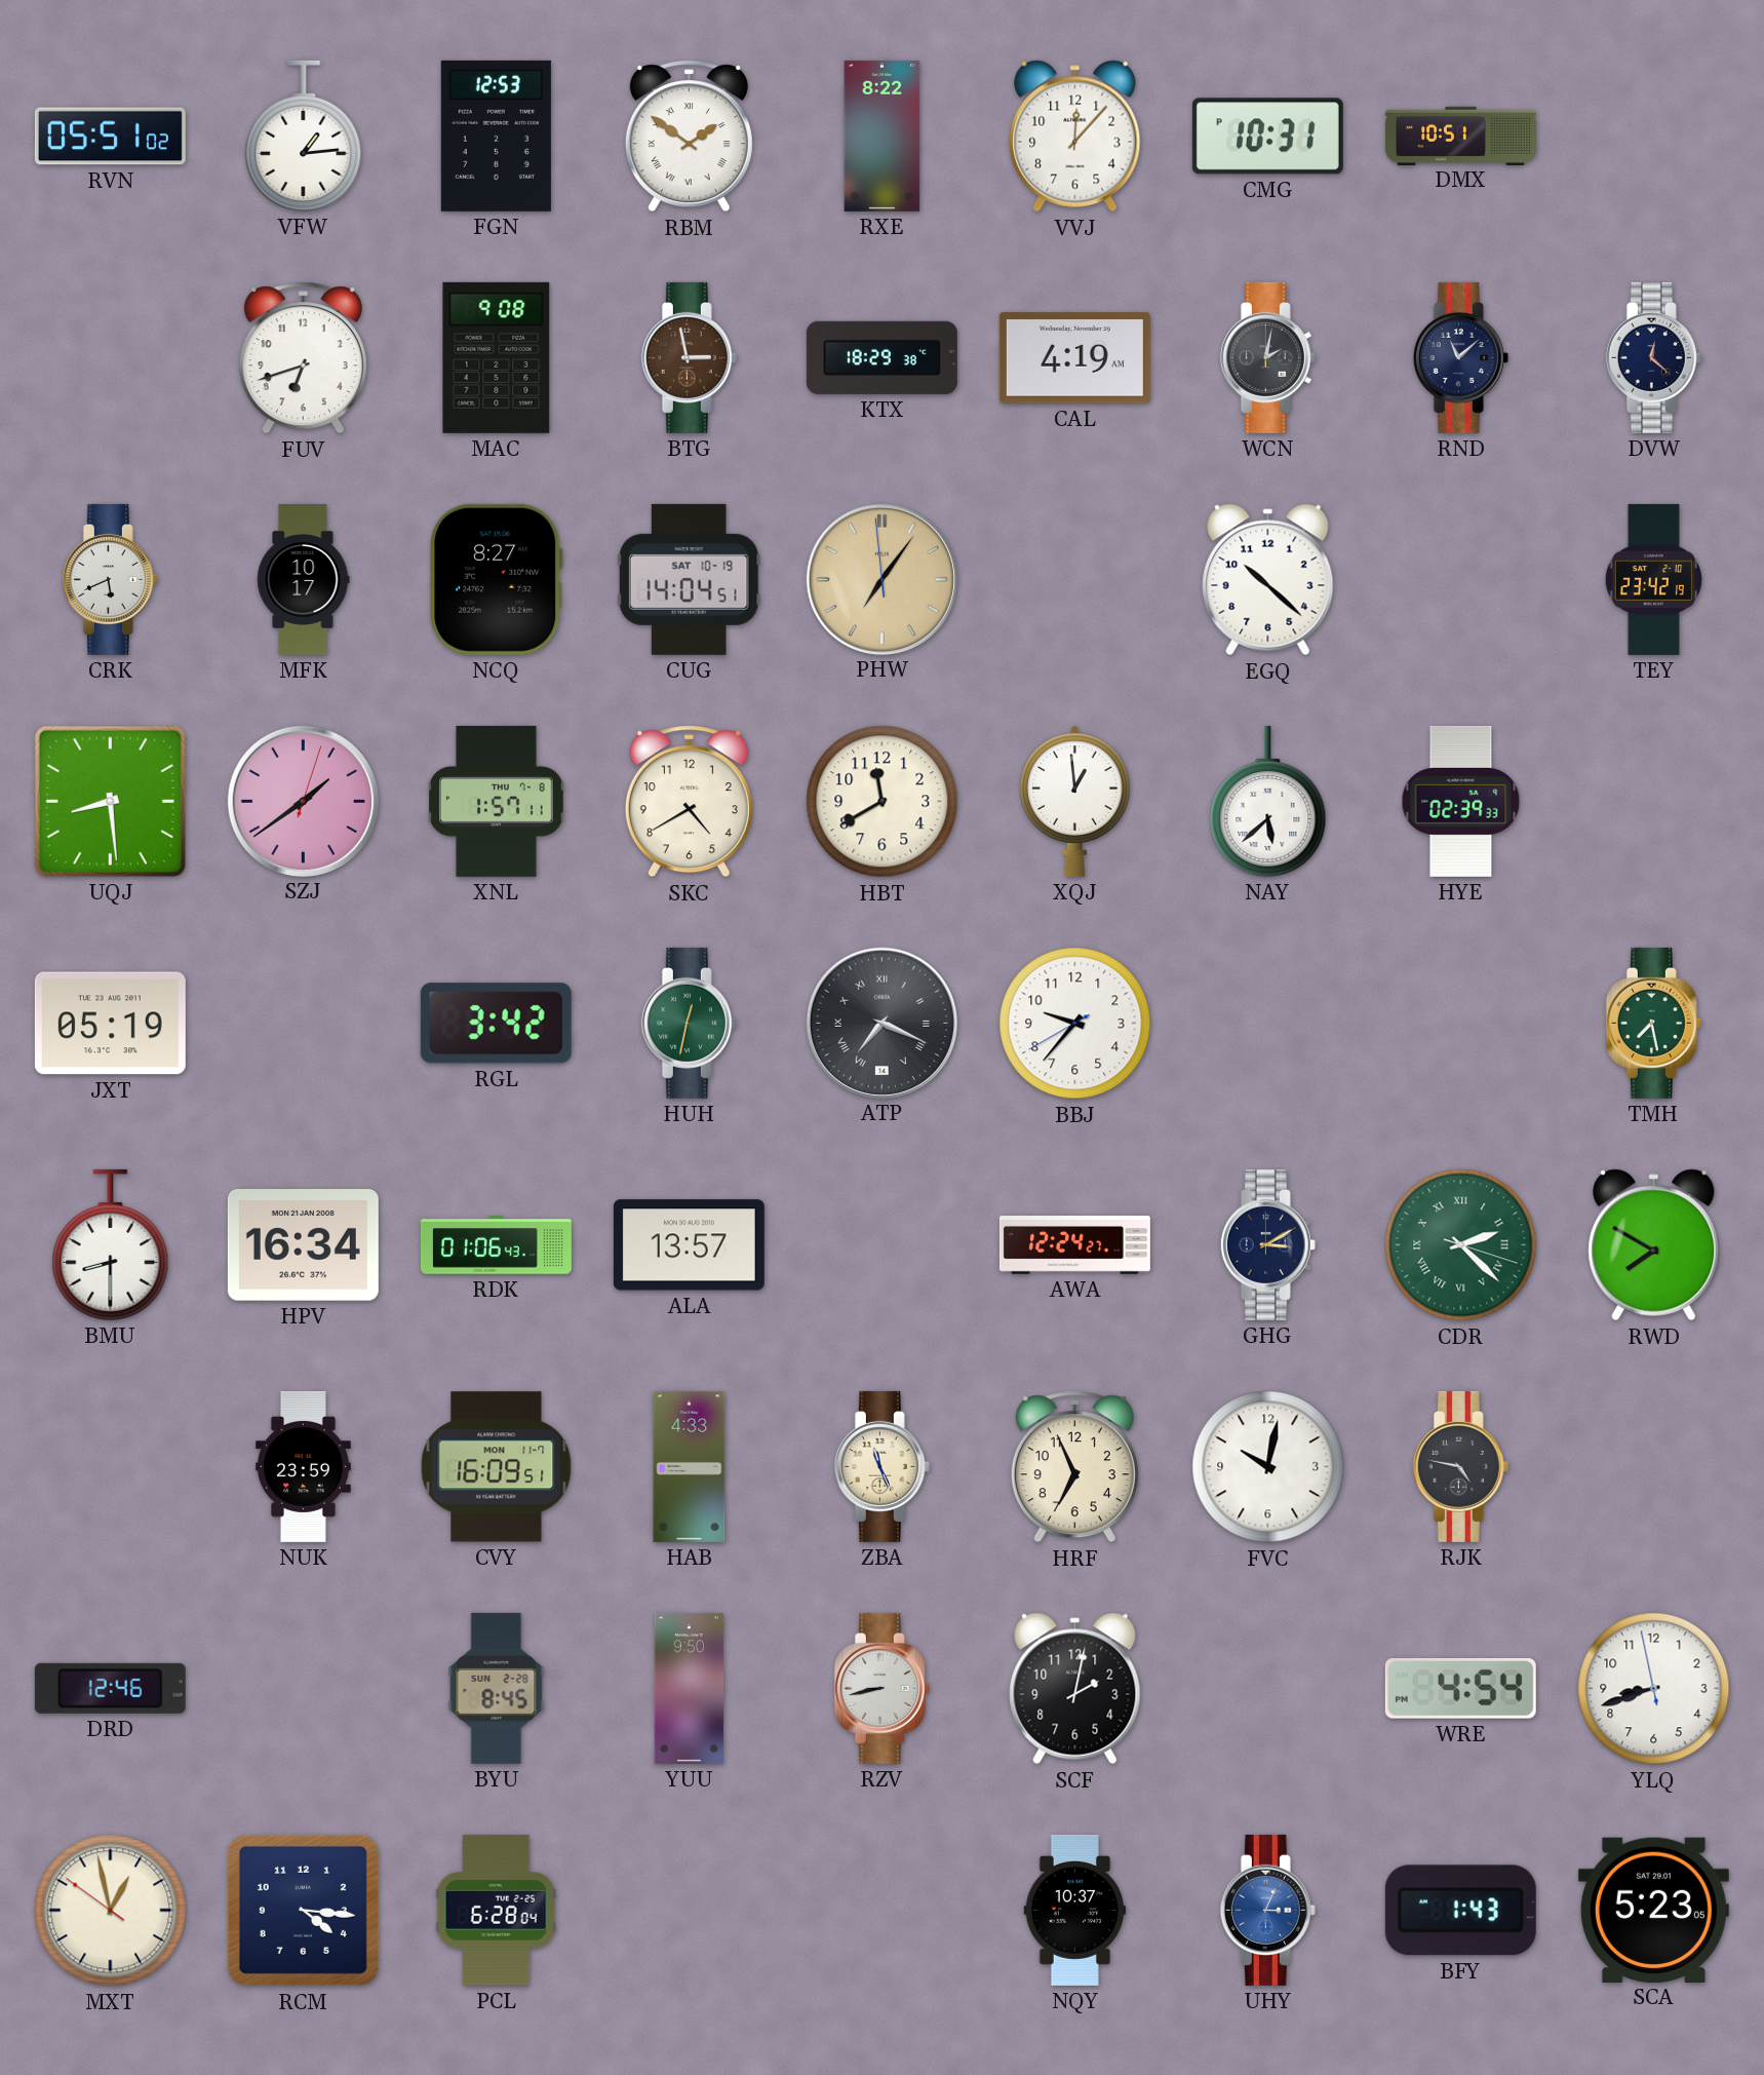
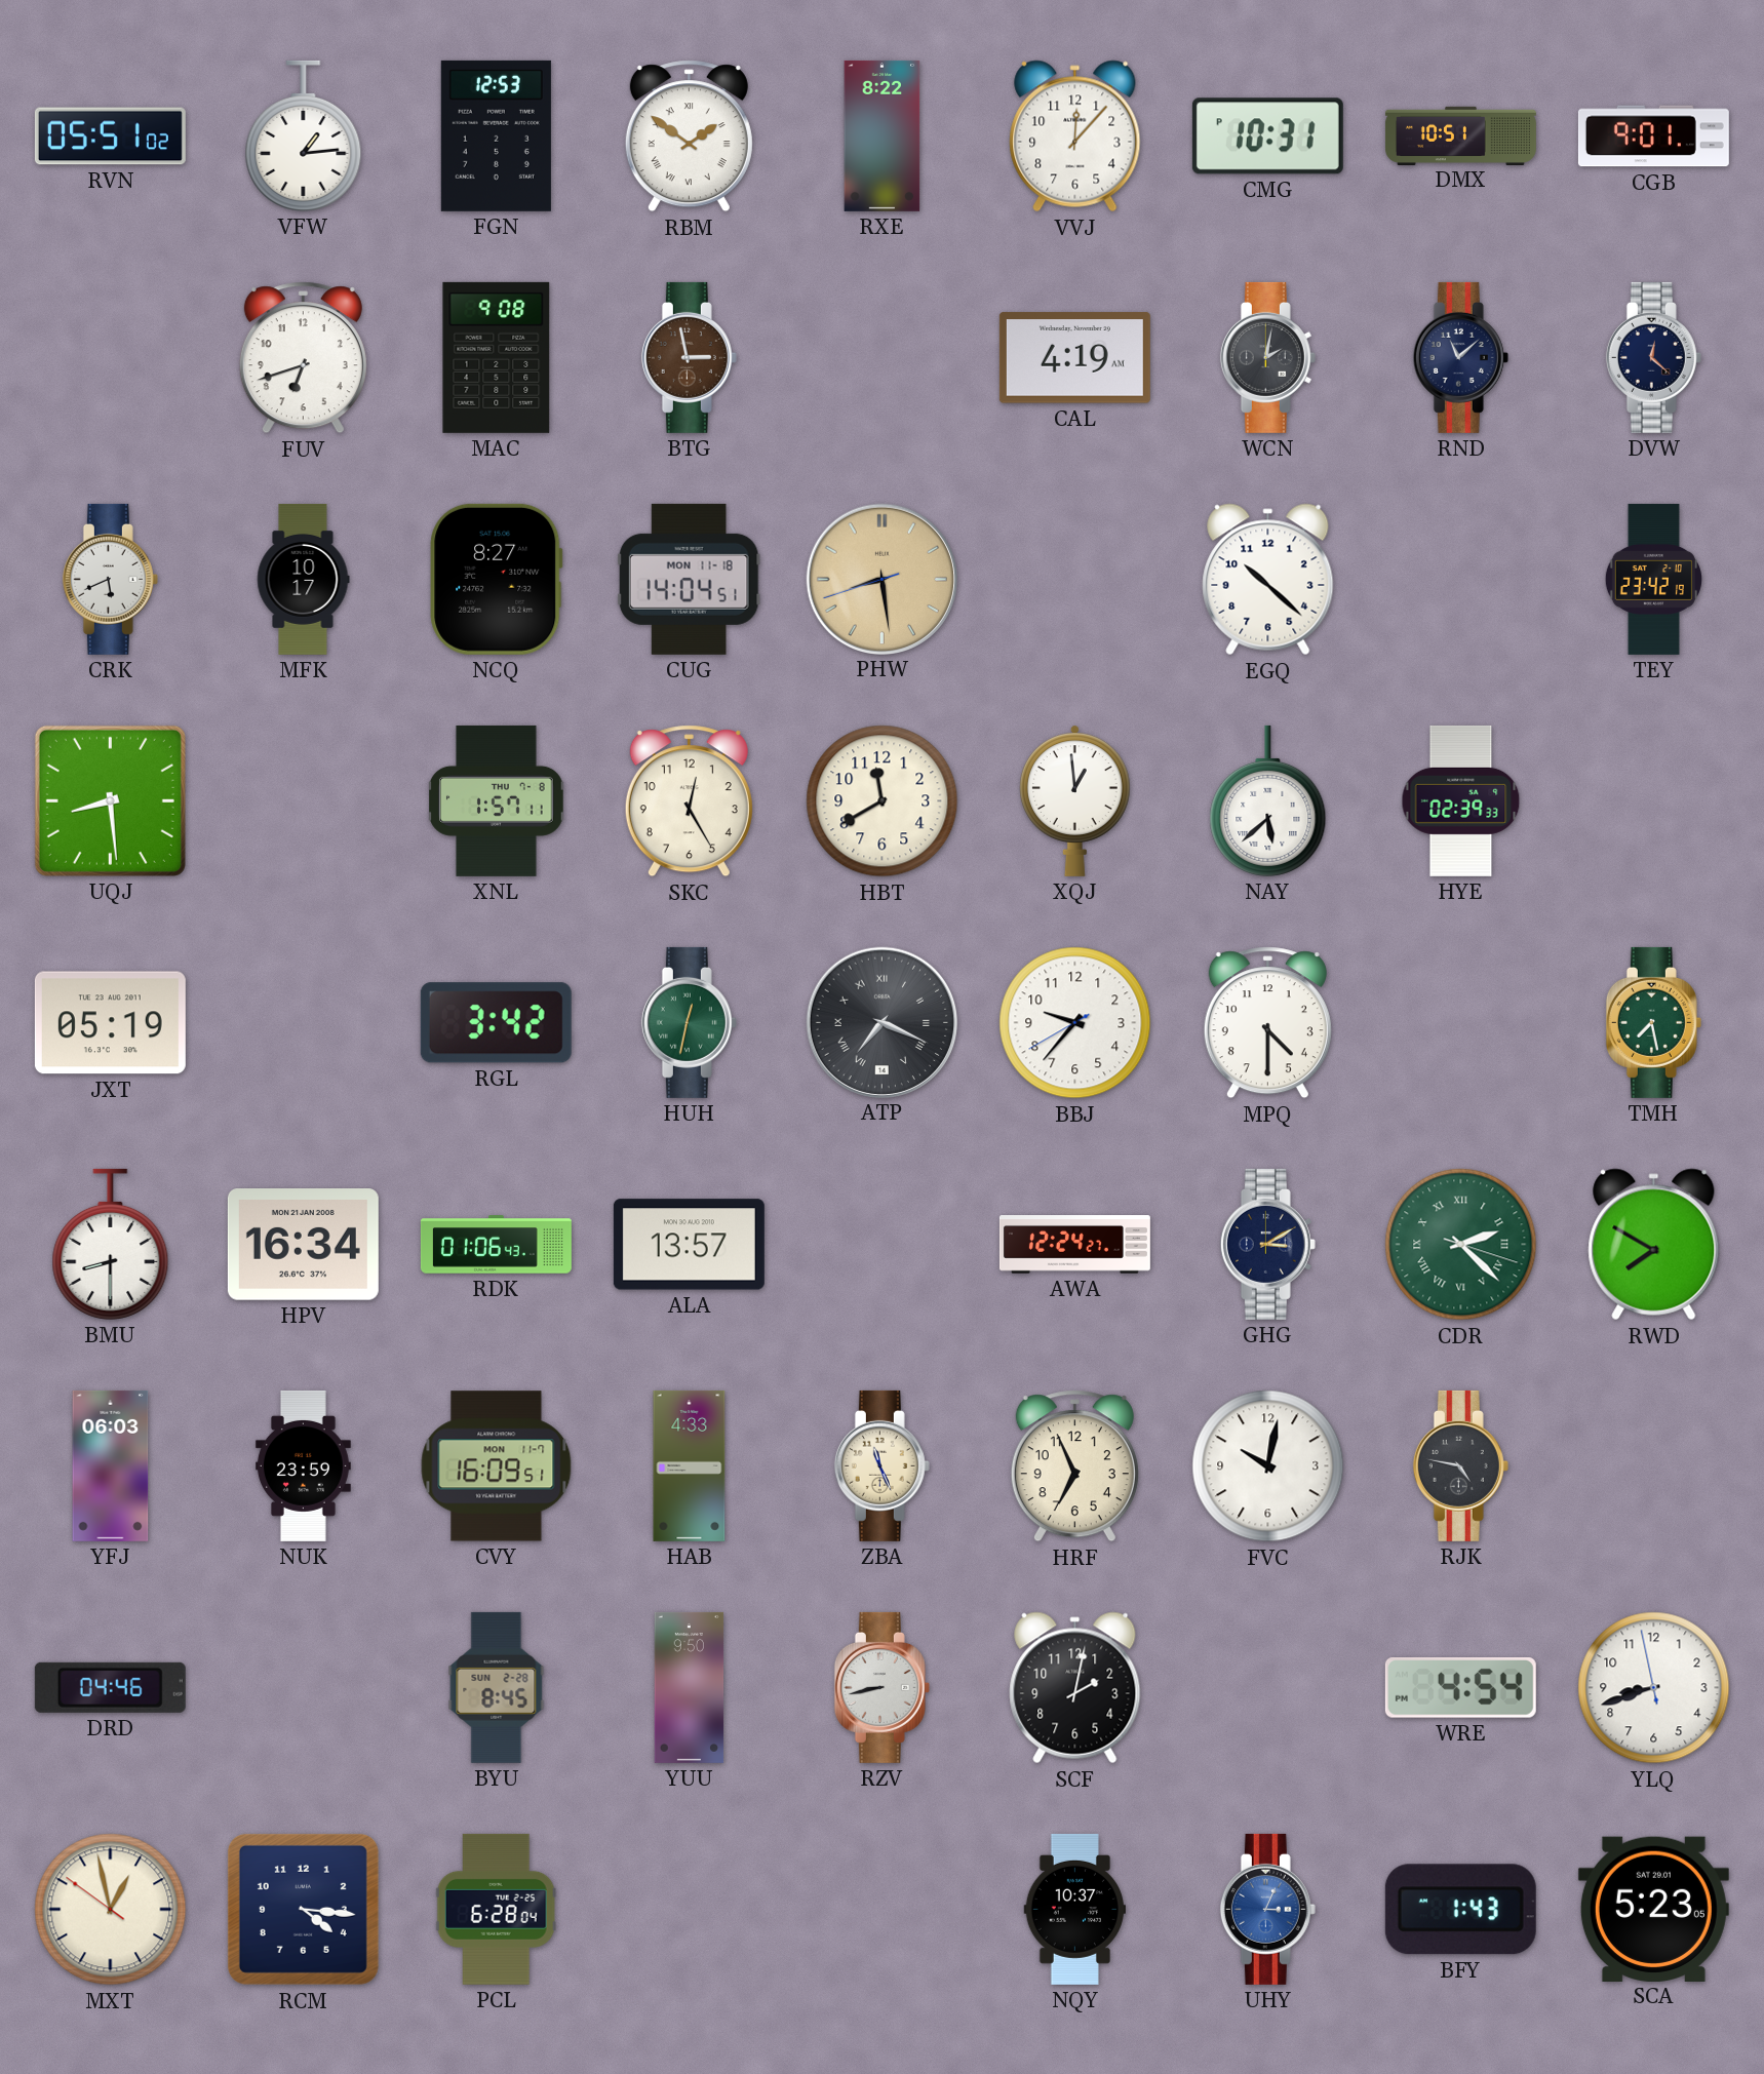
CGB: none -> 9:01
KTX: 18:29 -> none
CUG date: SAT 10-19 -> MON 11-18
PHW: 7:05 -> 8:28
SZJ: 1:39 -> none
SKC: 4:40 -> 12:25
MPQ: none -> 4:30
YFJ: none -> 06:03
DRD: 12:46 -> 04:46
